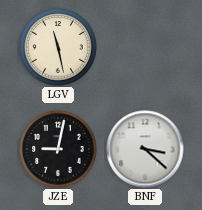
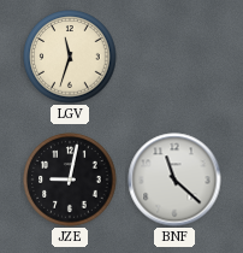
LGV: 11:28 -> 11:33
BNF: 3:22 -> 11:22
